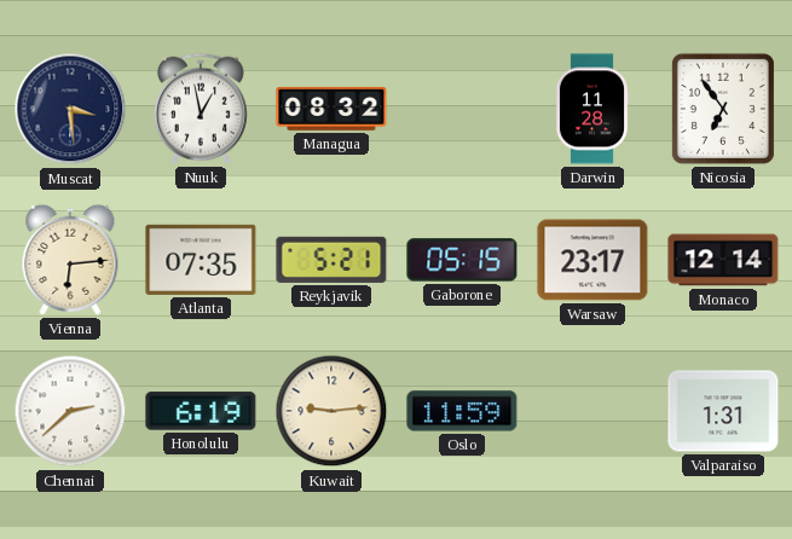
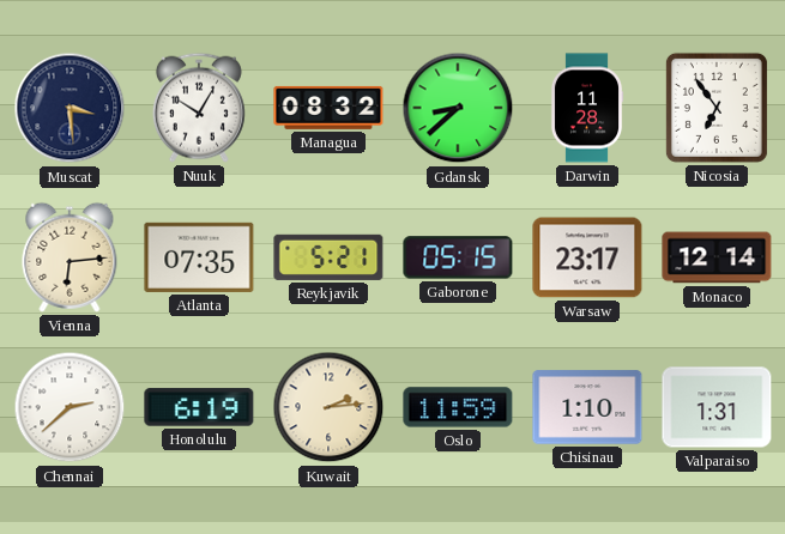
Nuuk: 12:58 -> 10:05
Gdansk: none -> 8:38
Kuwait: 9:14 -> 2:14
Chisinau: none -> 1:10
